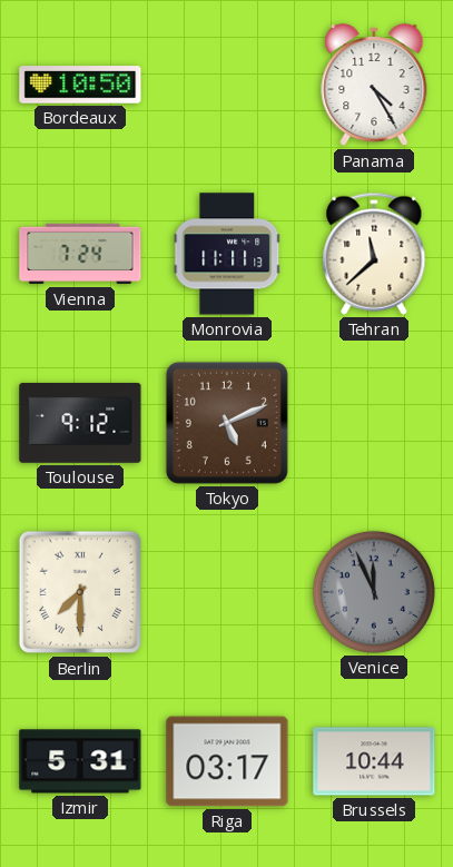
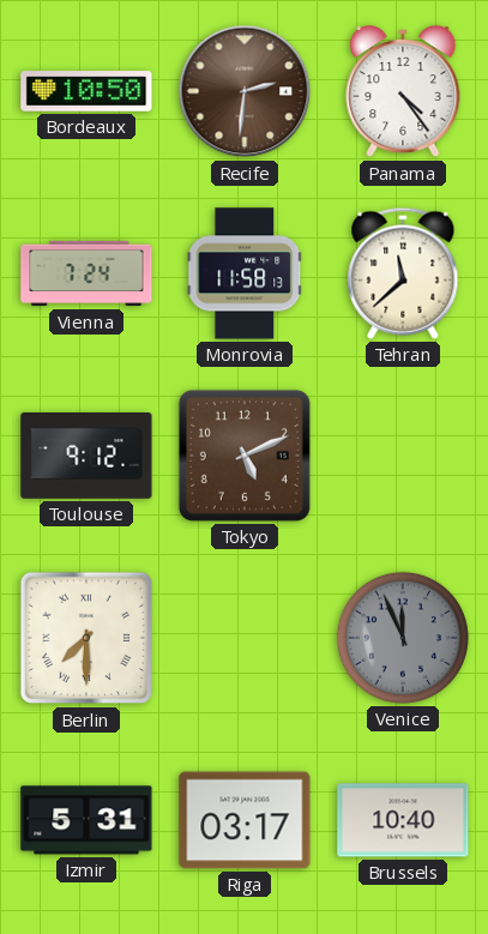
Recife: none -> 2:31
Panama: 4:25 -> 4:24
Monrovia: 11:11 -> 11:58
Brussels: 10:44 -> 10:40
